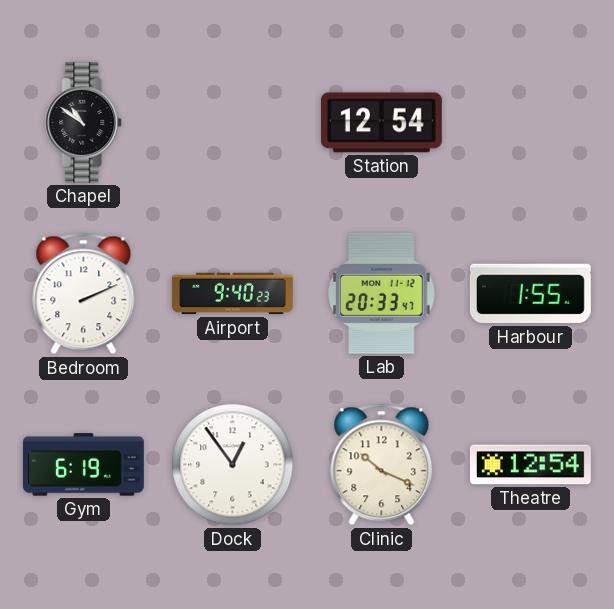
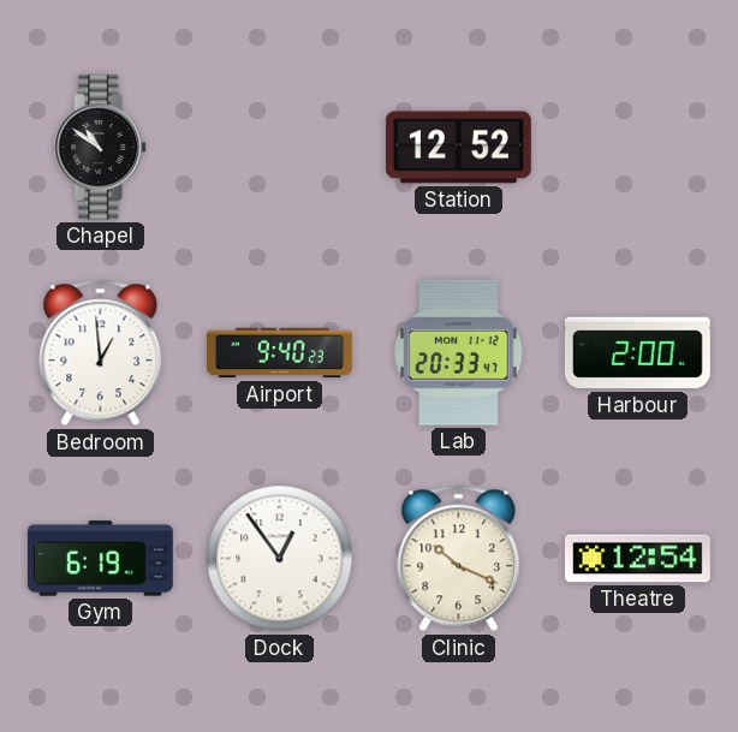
Station: 12:54 -> 12:52
Bedroom: 2:11 -> 12:59
Harbour: 1:55 -> 2:00
